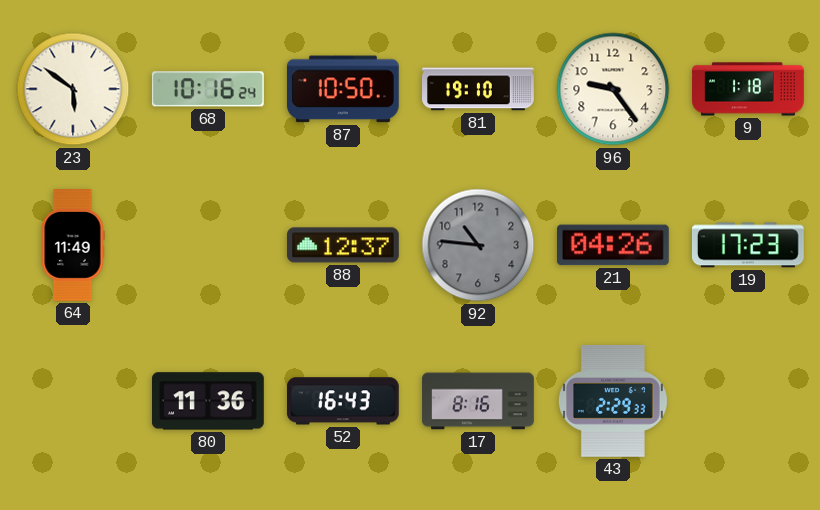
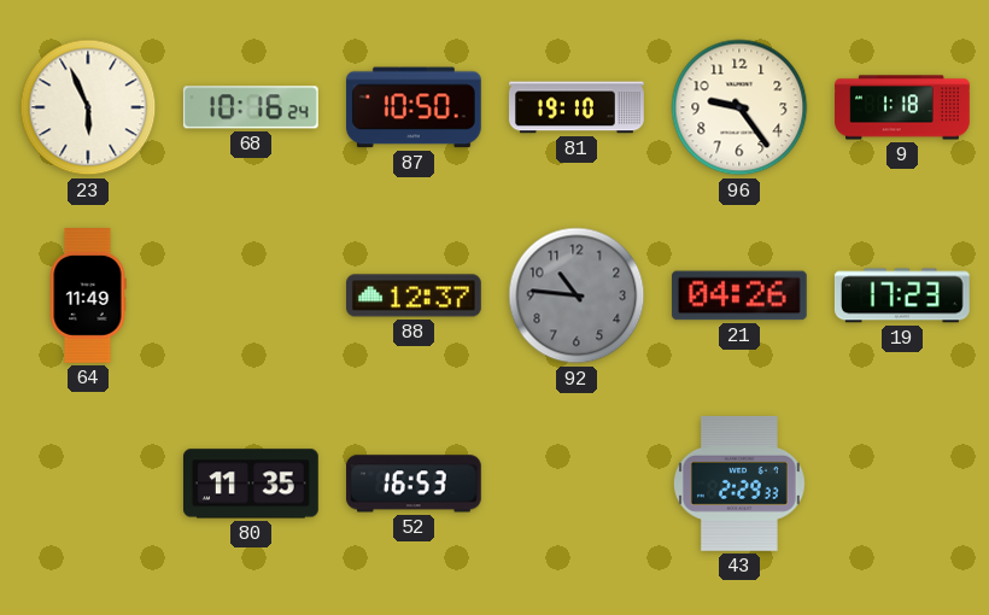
23: 5:51 -> 5:56
80: 11:36 -> 11:35
52: 16:43 -> 16:53
17: 8:16 -> none
